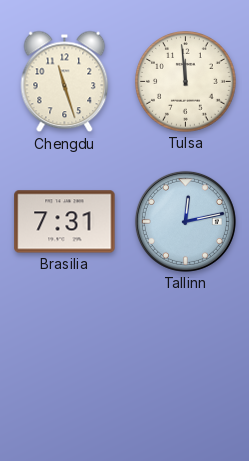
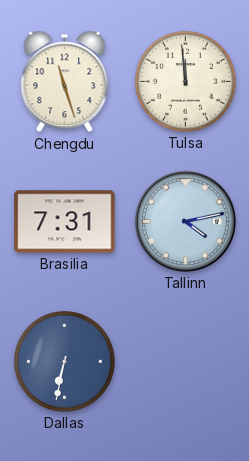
Tallinn: 12:13 -> 4:13
Dallas: none -> 6:32
